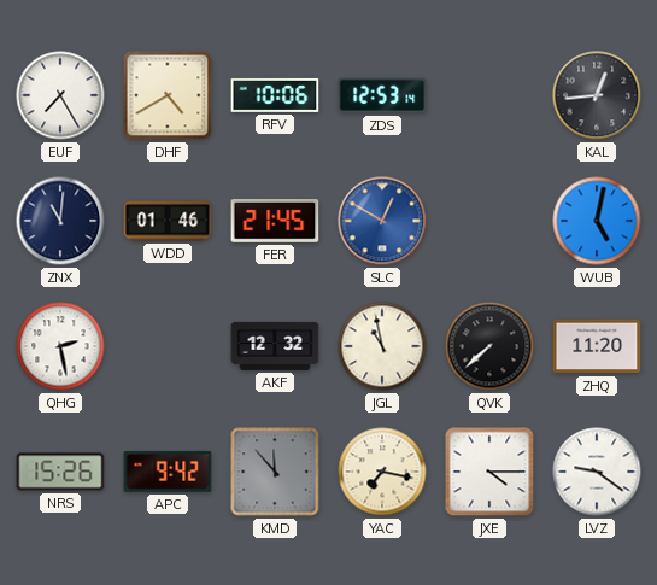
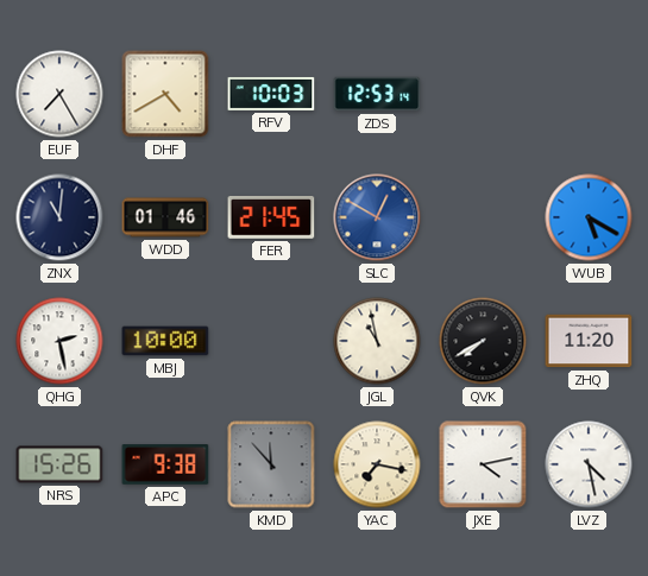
RFV: 10:06 -> 10:03
KAL: 12:44 -> none
WUB: 5:02 -> 5:20
MBJ: none -> 10:00
AKF: 12:32 -> none
QVK: 7:38 -> 7:40
APC: 9:42 -> 9:38
JXE: 4:15 -> 4:13
LVZ: 9:21 -> 4:28
